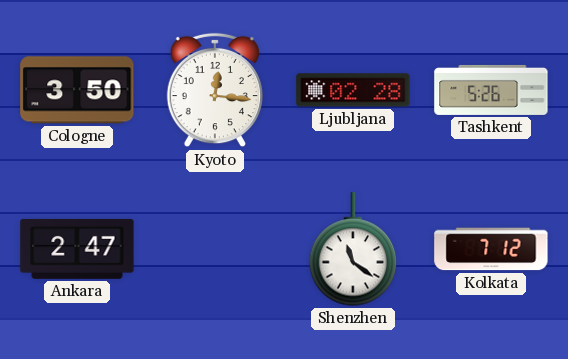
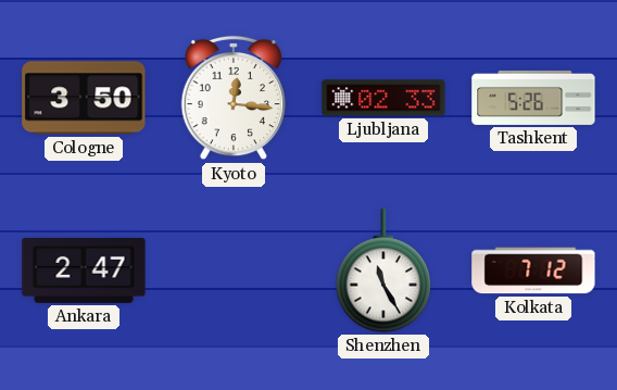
Ljubljana: 02:28 -> 02:33
Shenzhen: 11:21 -> 11:25
